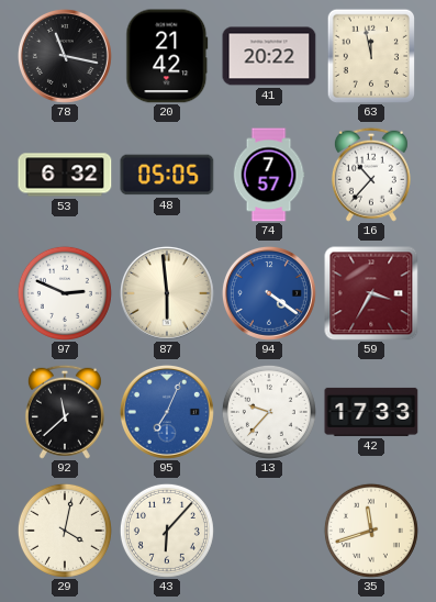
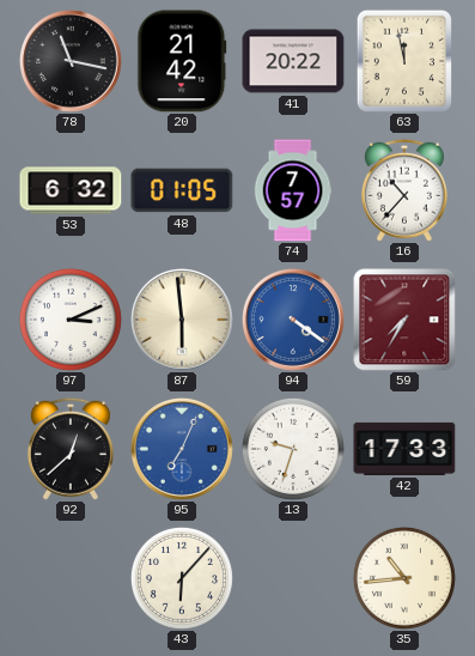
48: 05:05 -> 01:05
97: 2:49 -> 3:11
59: 3:35 -> 7:35
92: 11:38 -> 12:38
13: 9:37 -> 9:33
29: 4:02 -> none
35: 11:42 -> 10:44
